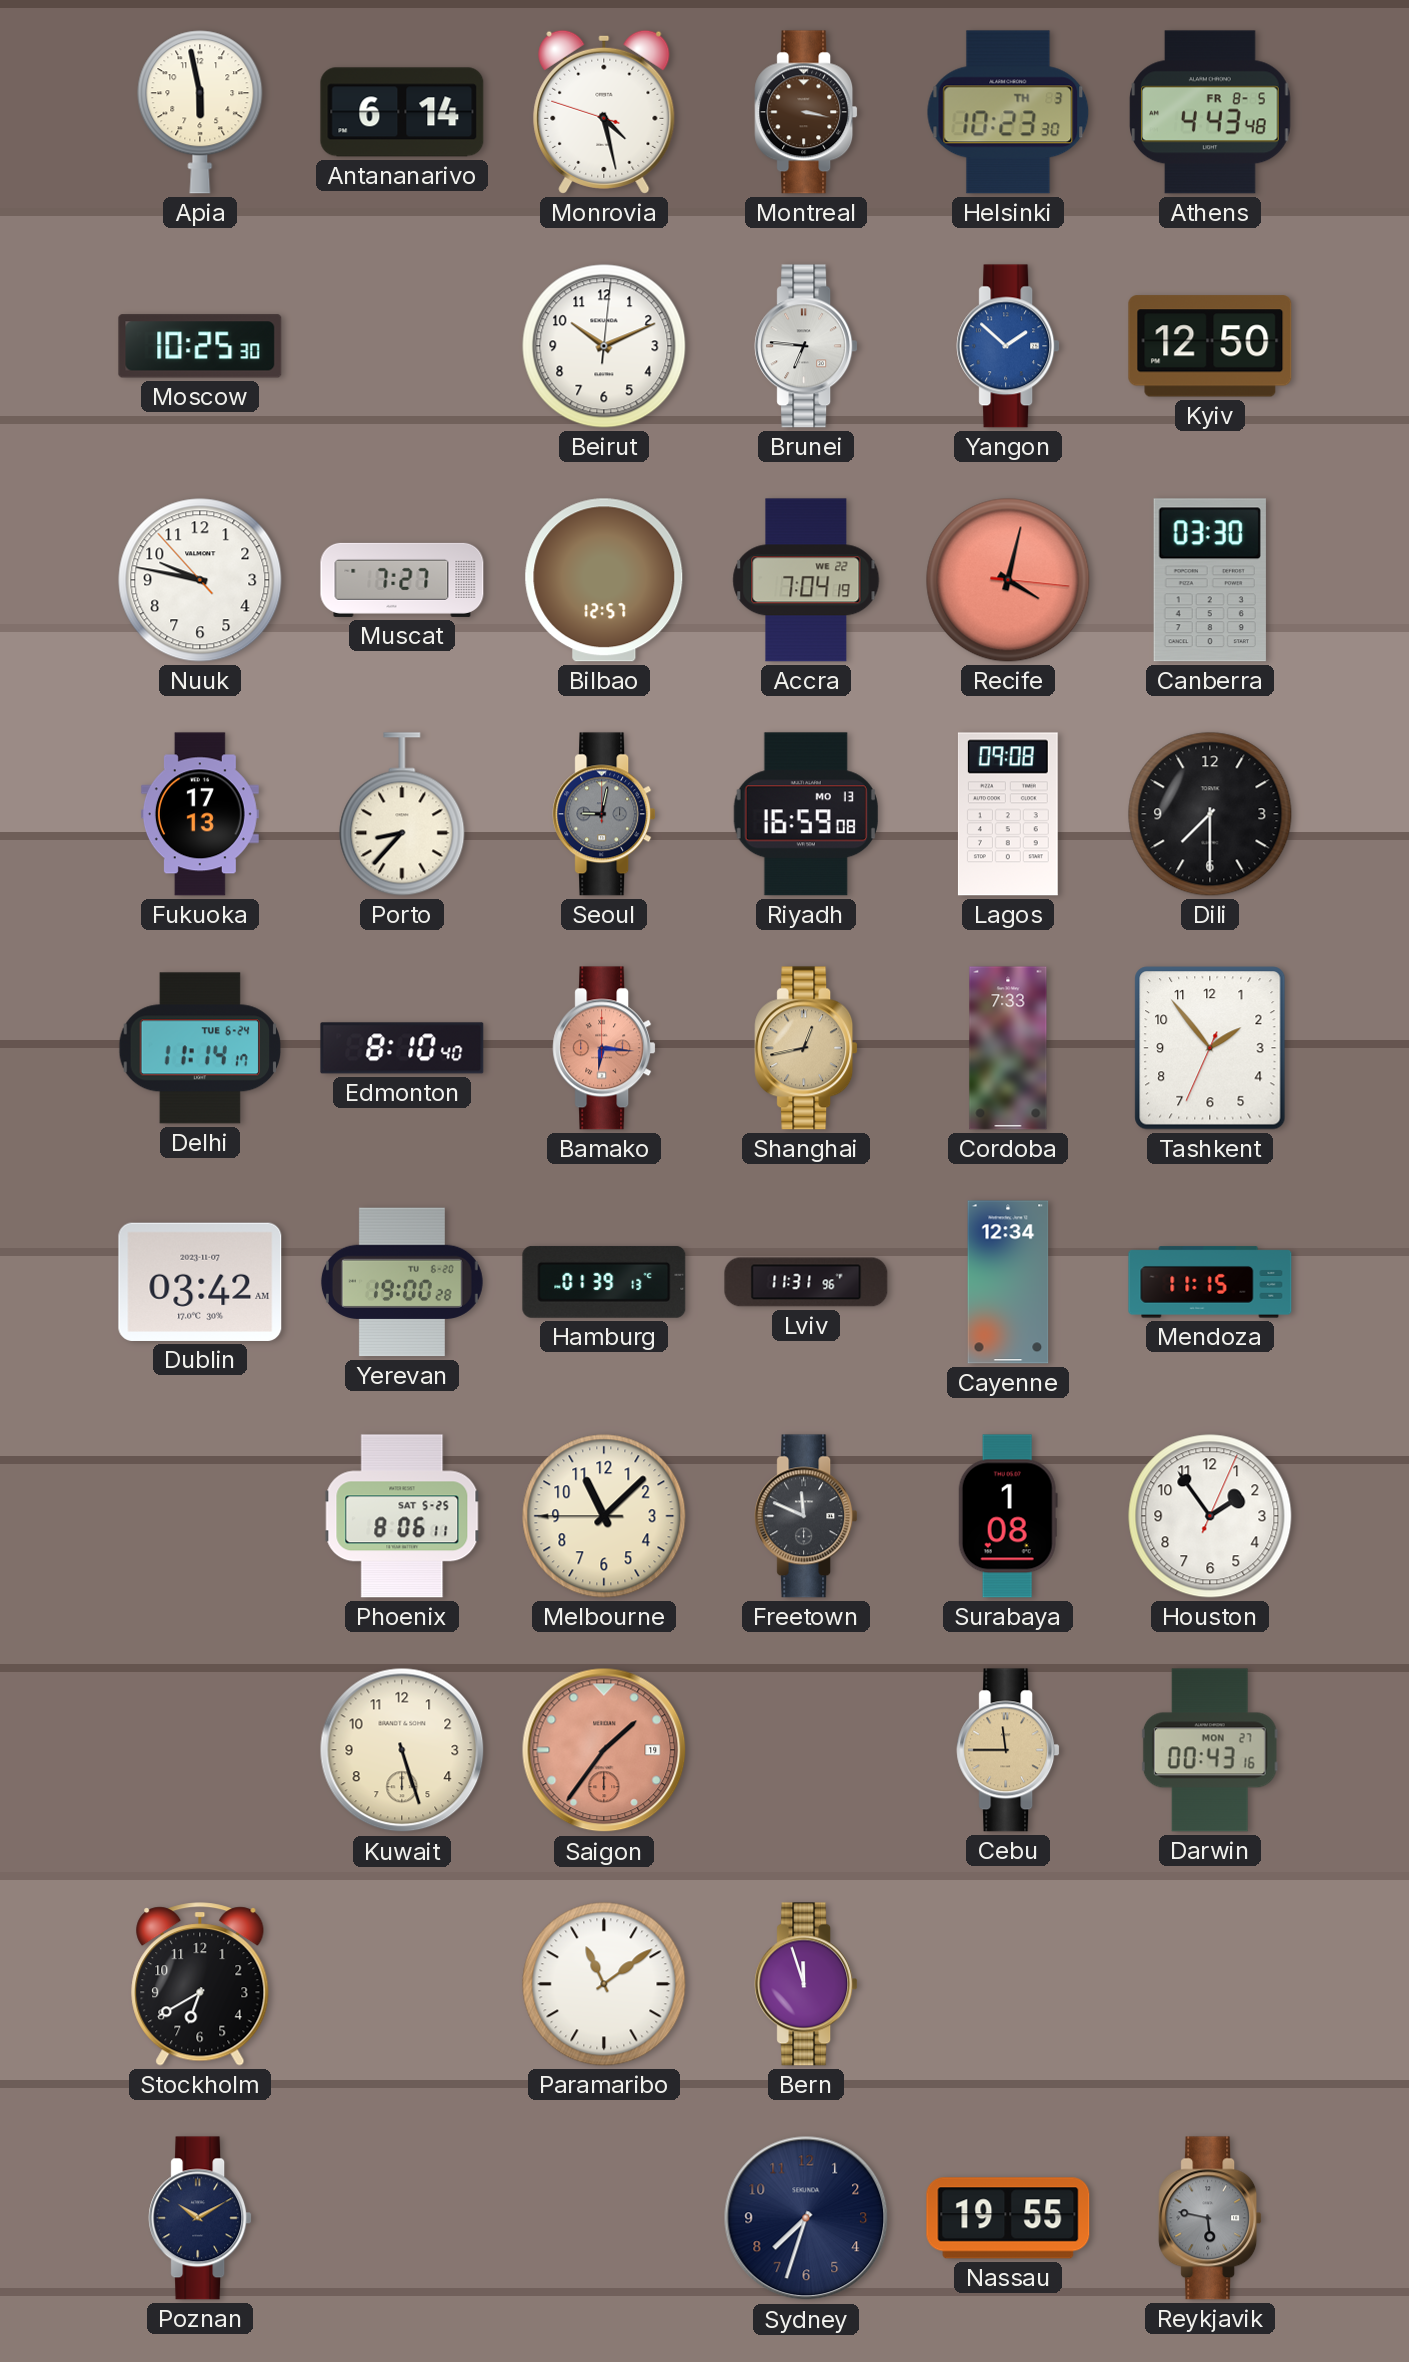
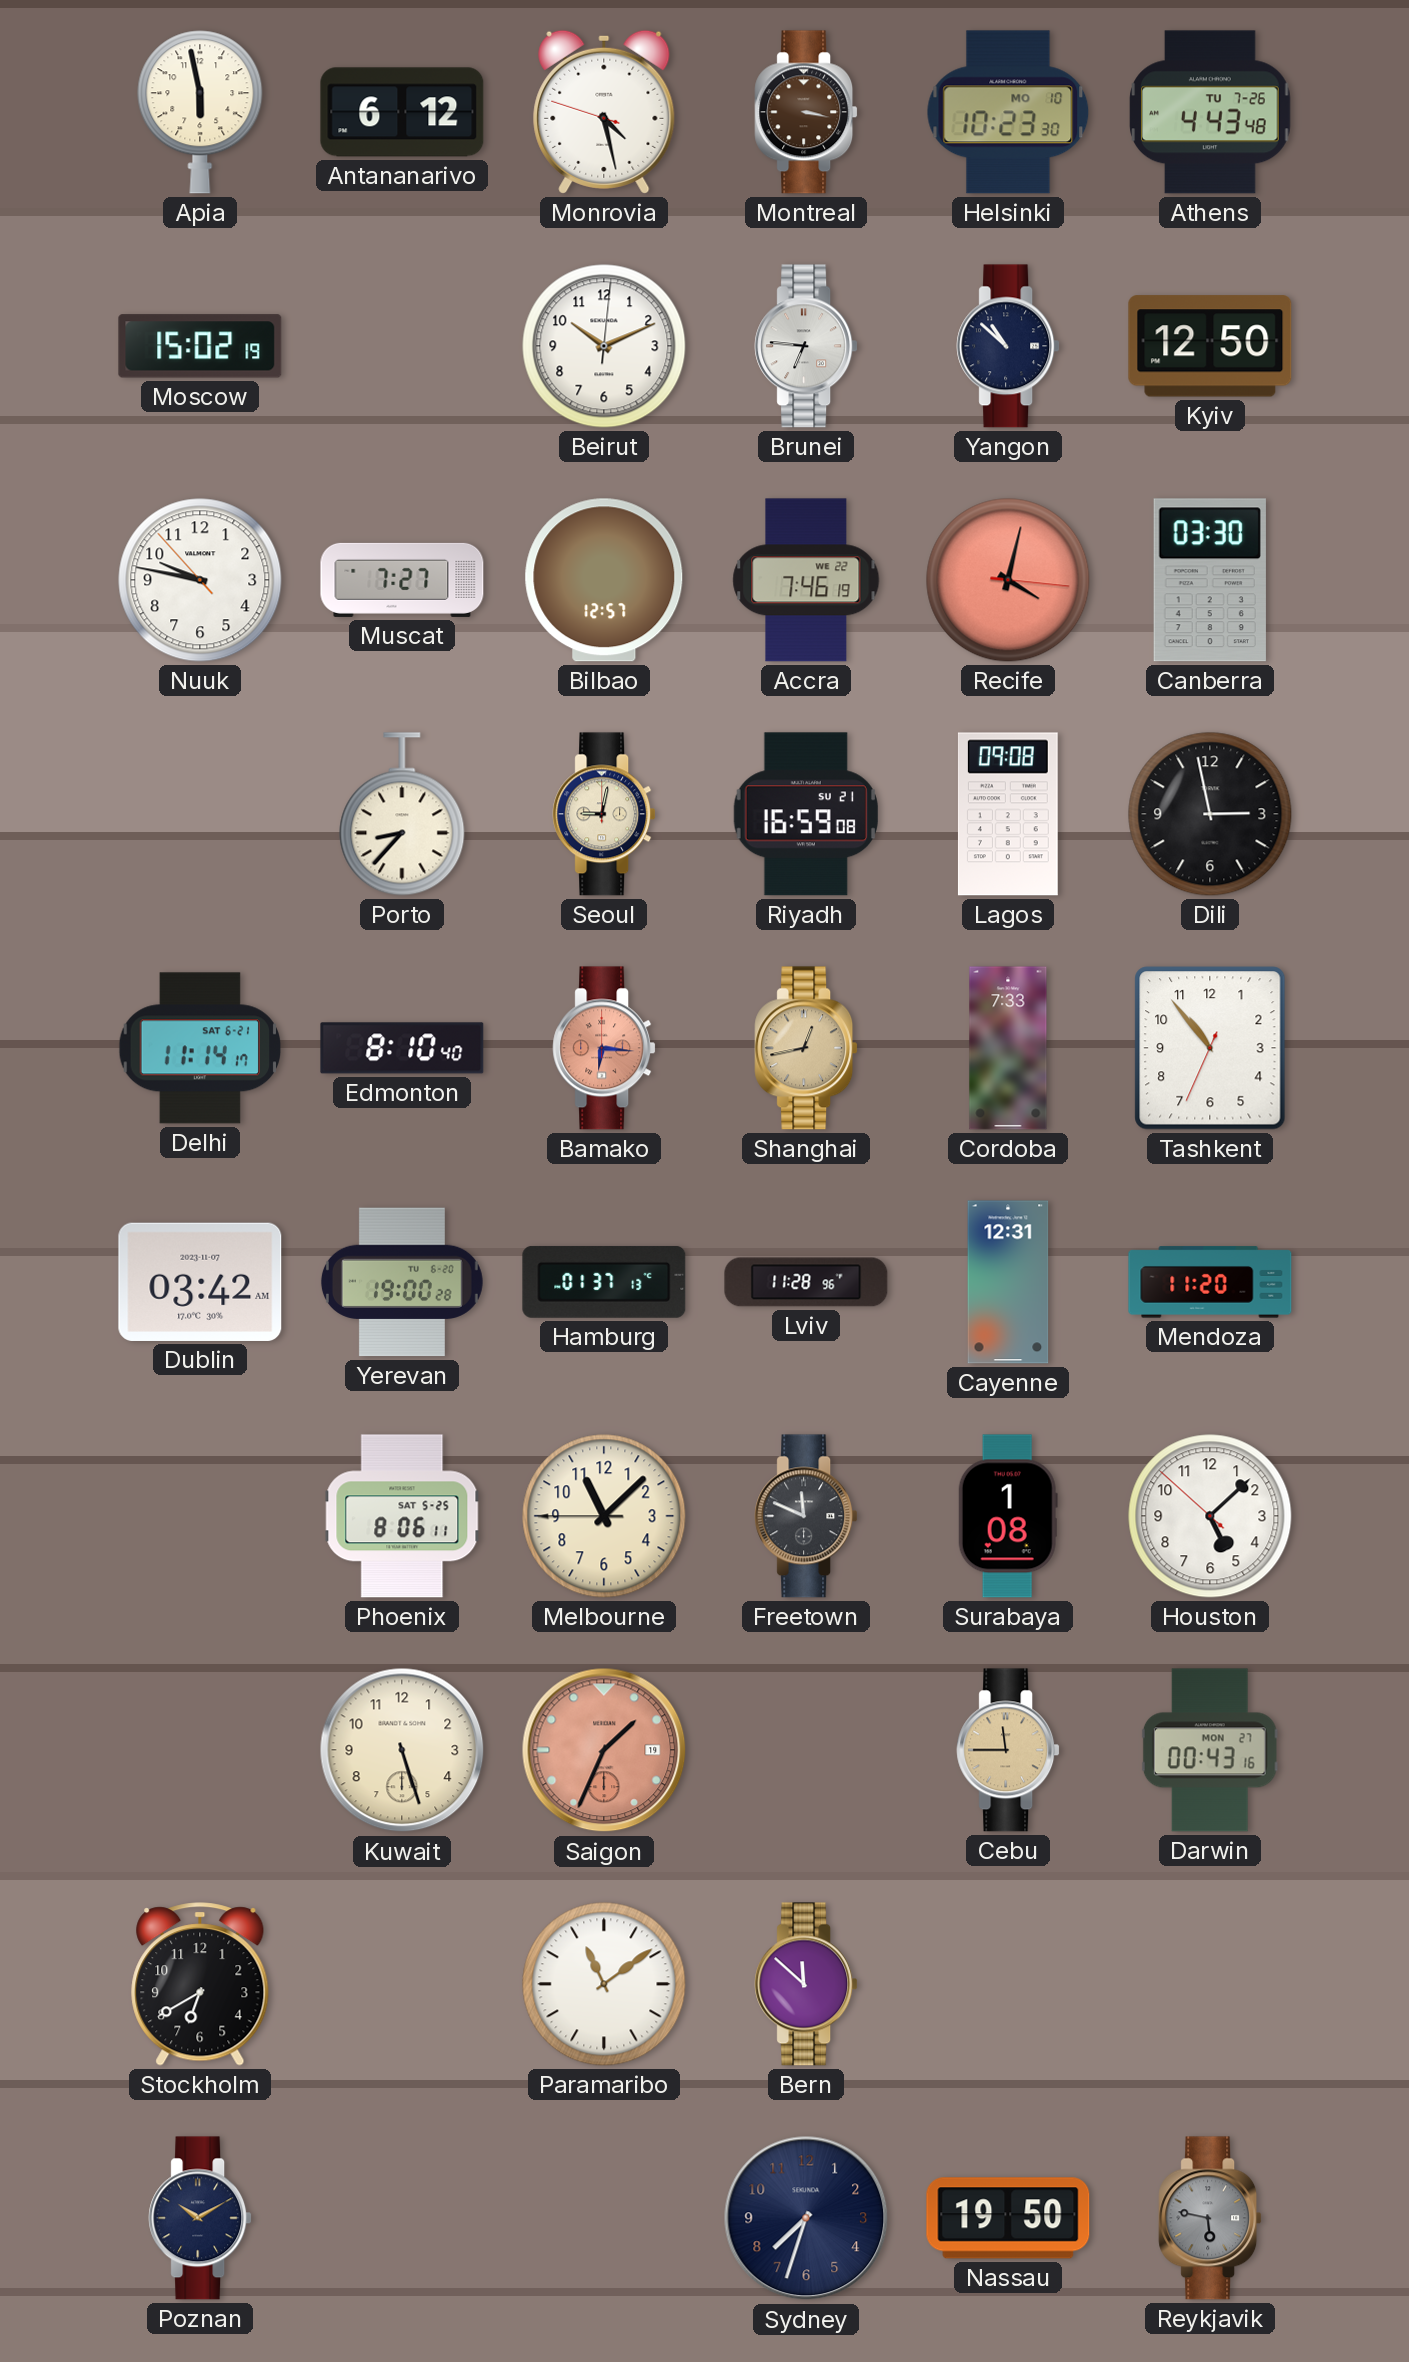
Antananarivo: 6:14 -> 6:12
Helsinki date: TH 3 -> MO 10
Athens date: FR 8-5 -> TU 7-26
Moscow: 10:25 -> 15:02
Yangon: 1:52 -> 10:52
Yangon dial: blue -> navy
Accra: 7:04 -> 7:46
Fukuoka: 17:13 -> none
Seoul dial: grey -> cream
Riyadh date: MO 13 -> SU 21
Dili: 7:30 -> 2:58
Delhi date: TUE 6-24 -> SAT 6-21
Tashkent: 1:53 -> 10:53
Hamburg: 01:39 -> 01:37
Lviv: 11:31 -> 11:28
Cayenne: 12:34 -> 12:31
Mendoza: 11:15 -> 11:20
Houston: 1:54 -> 5:07
Saigon: 1:36 -> 1:34
Bern: 11:57 -> 11:52
Nassau: 19:55 -> 19:50
